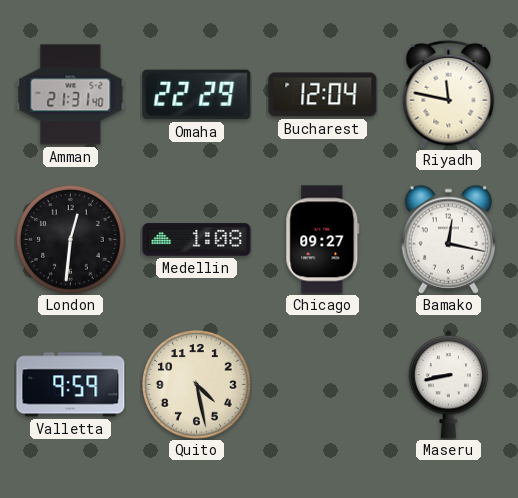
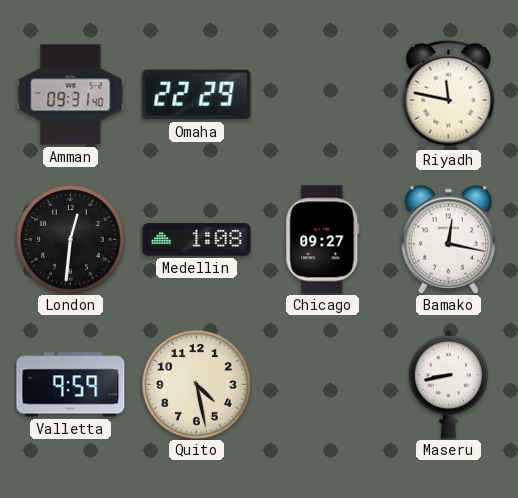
Amman: 21:31 -> 09:31
Bucharest: 12:04 -> none
